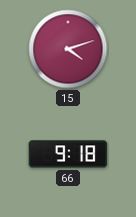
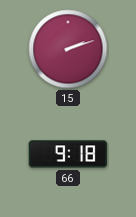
15: 4:12 -> 2:12
